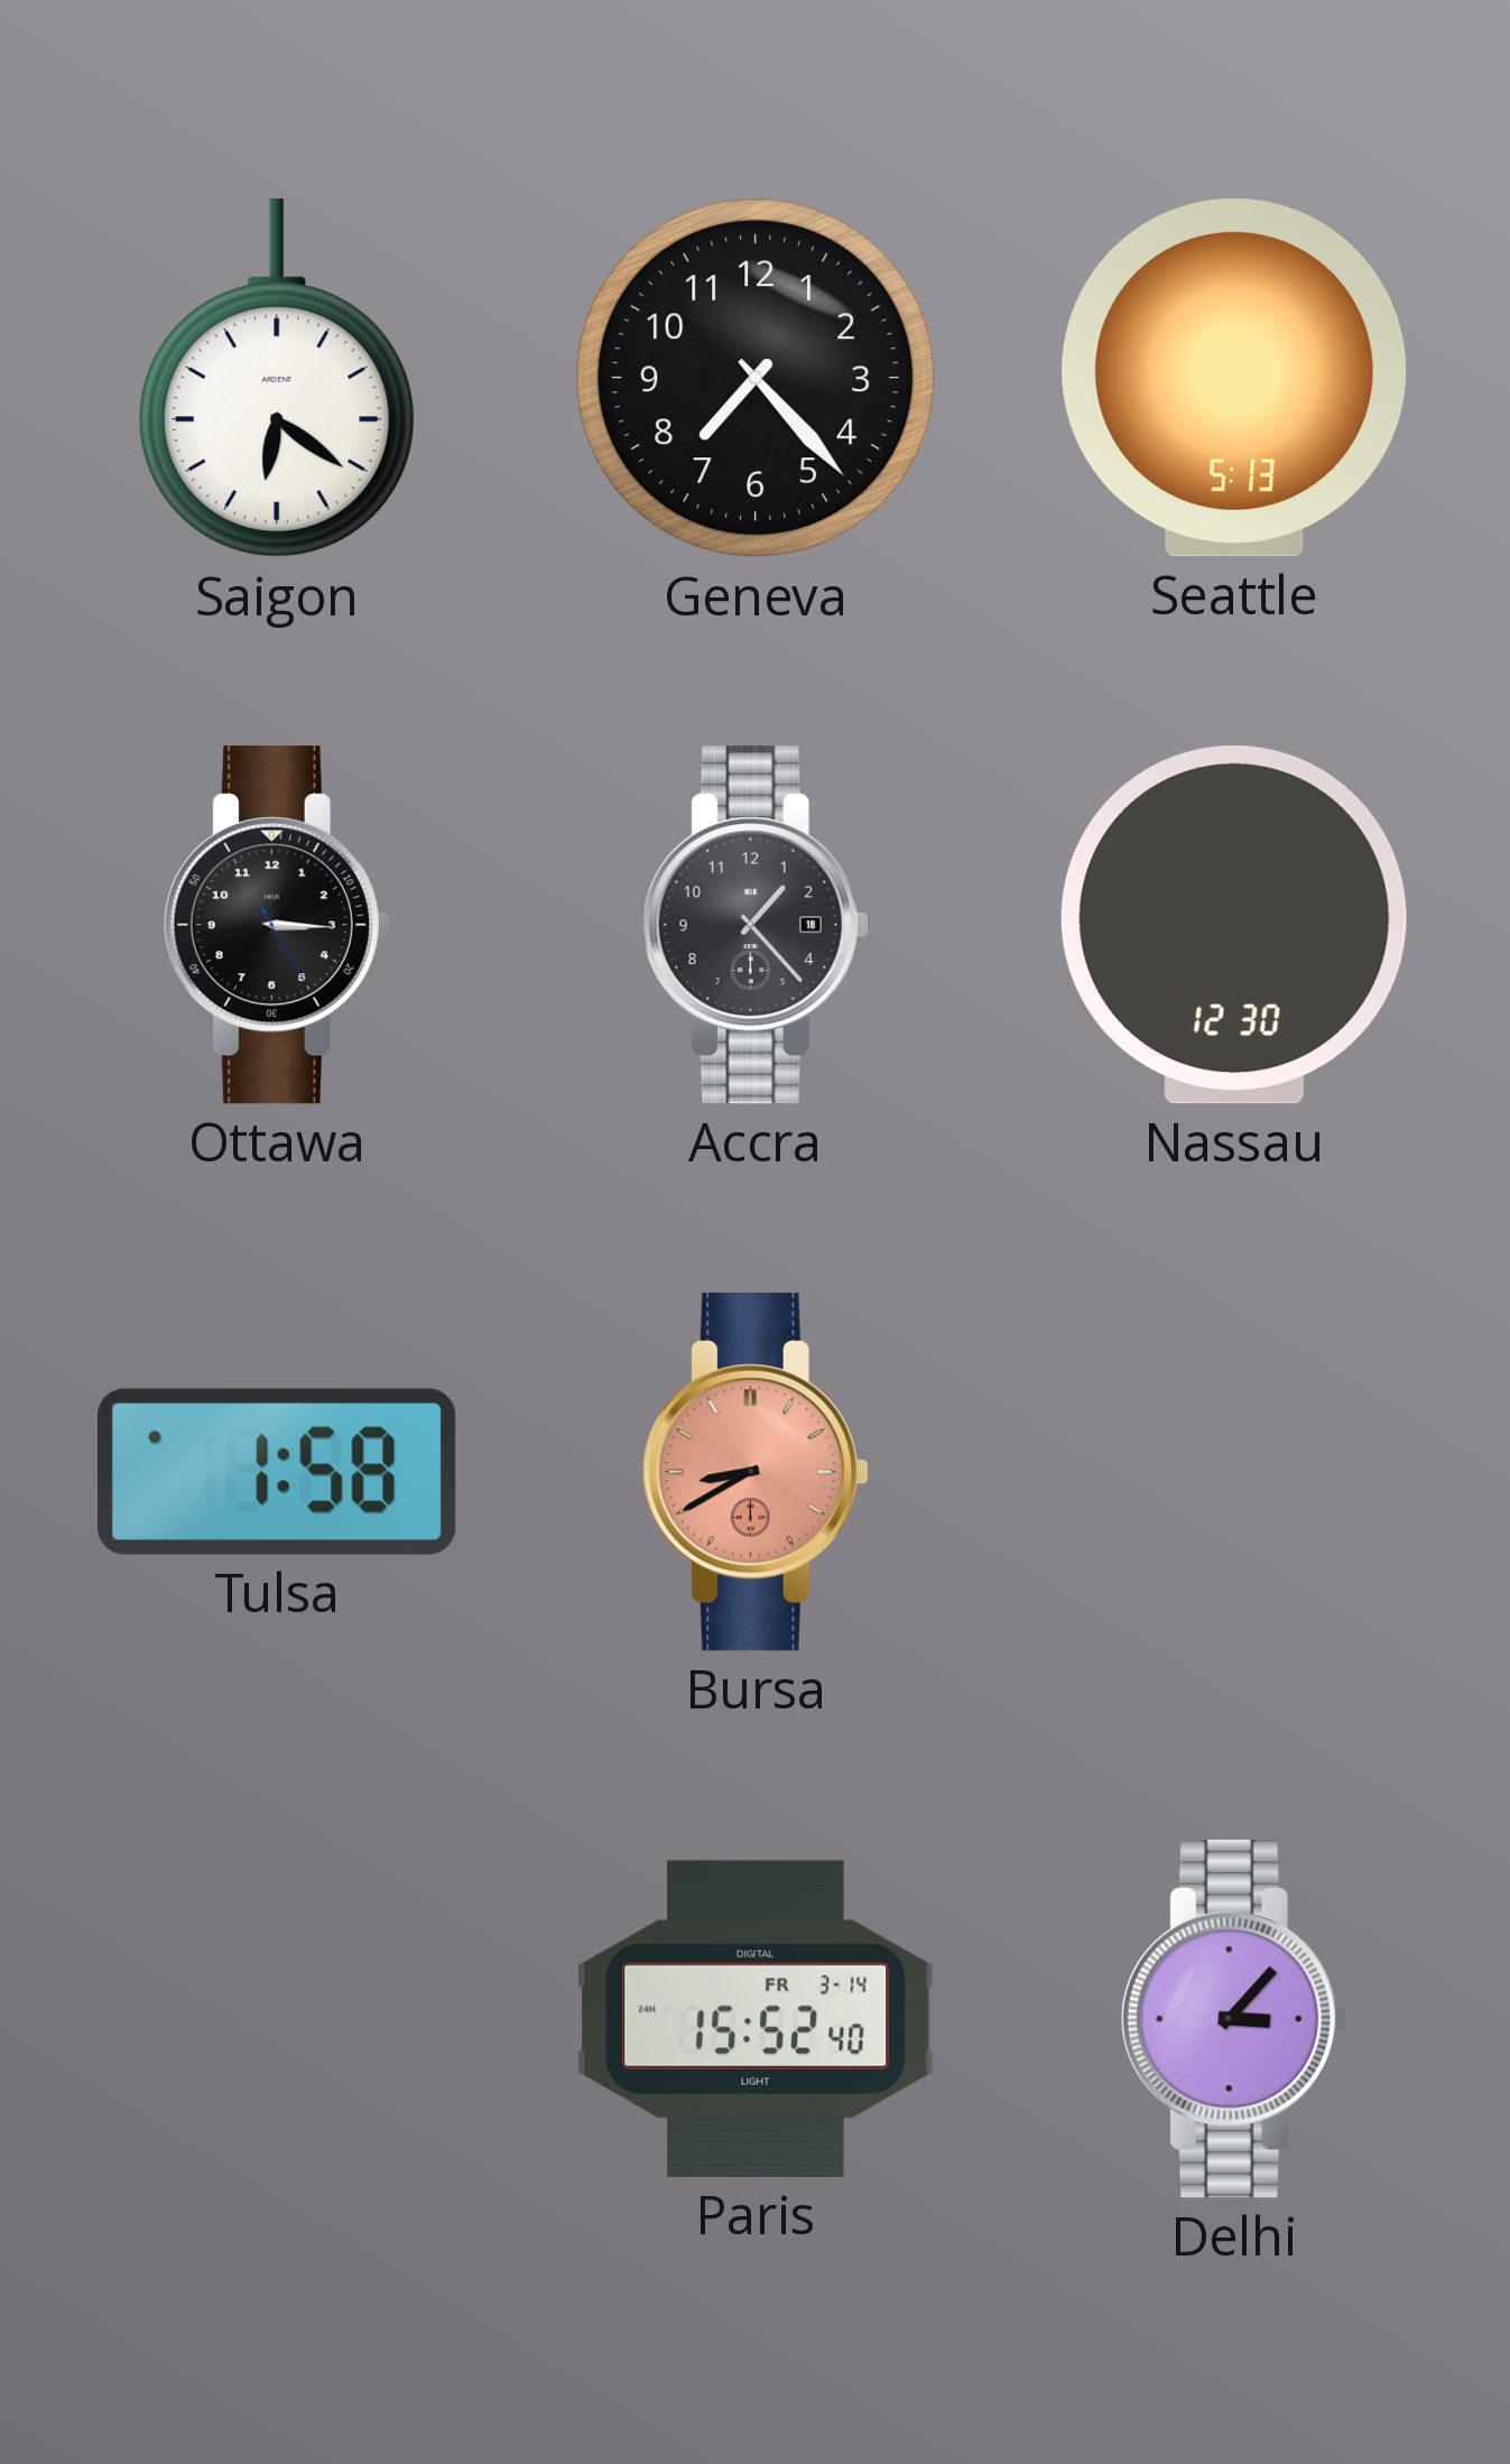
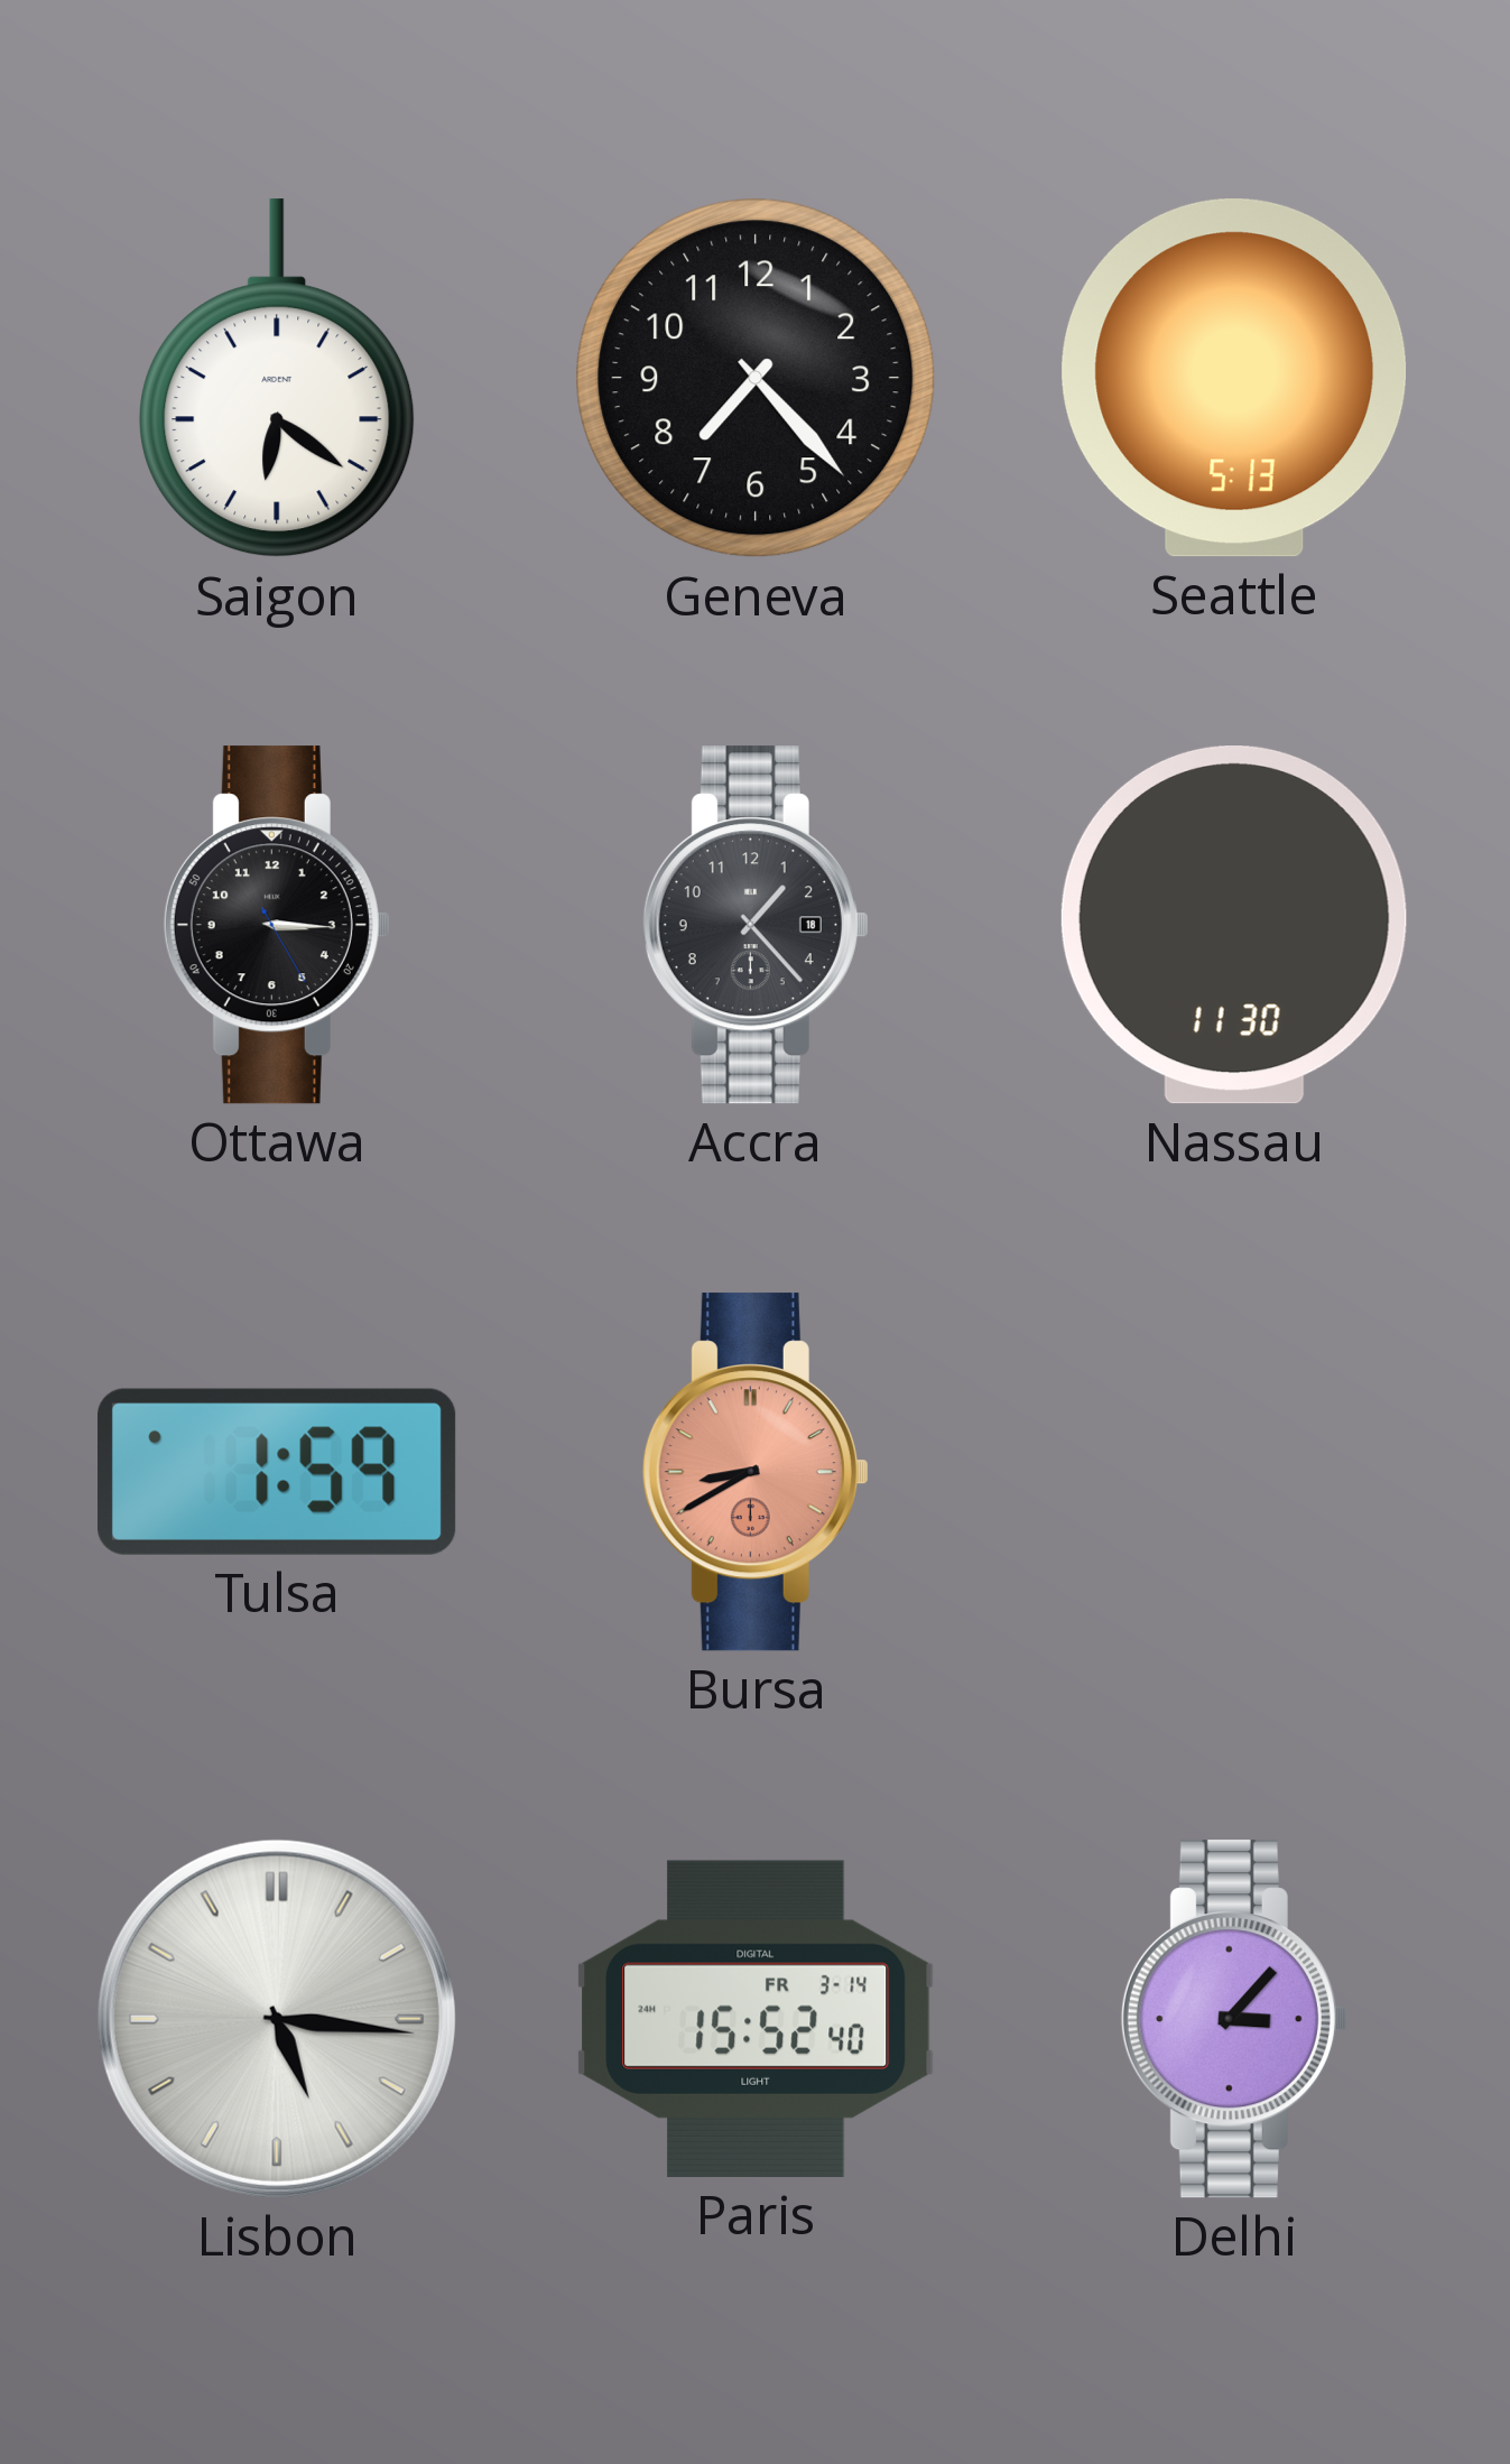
Nassau: 12:30 -> 11:30
Tulsa: 1:58 -> 1:59
Lisbon: none -> 5:16
